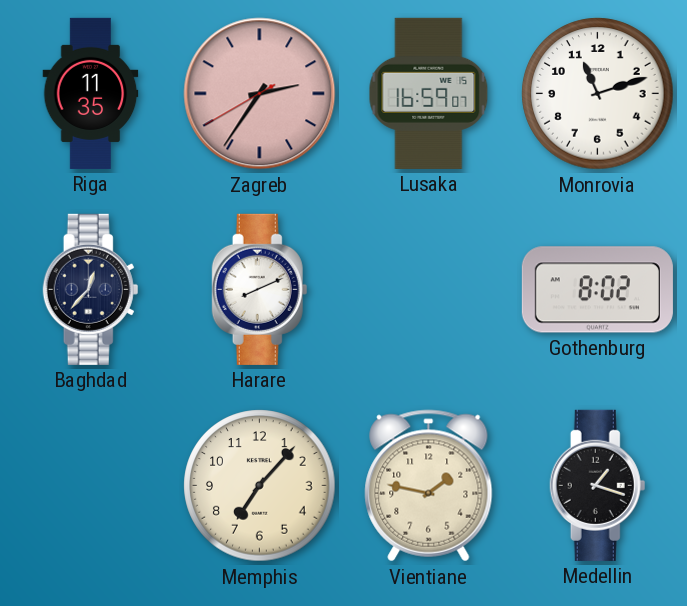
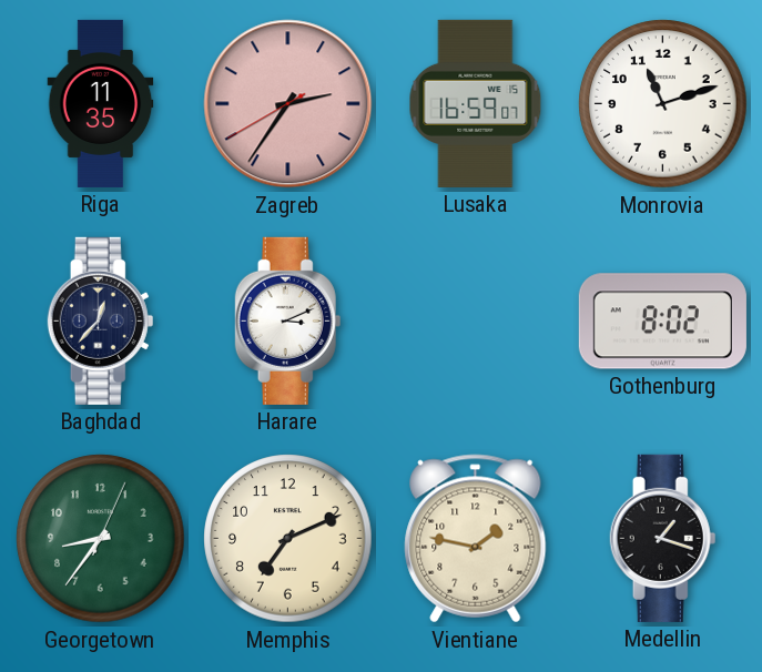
Harare: 8:11 -> 3:11
Georgetown: none -> 8:36
Memphis: 7:07 -> 7:11
